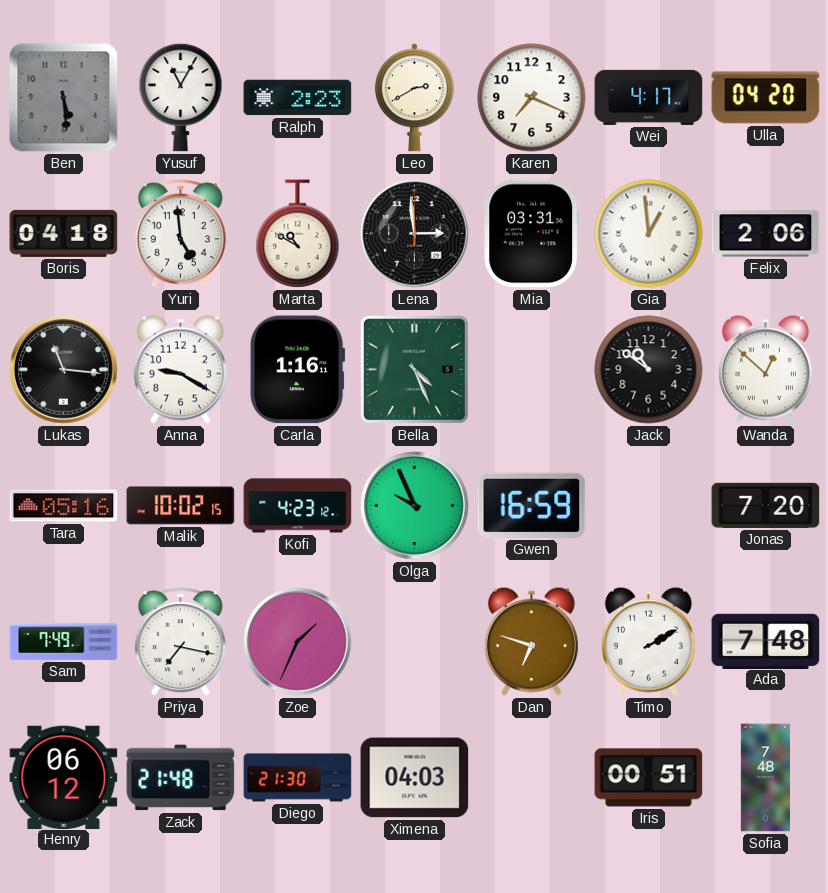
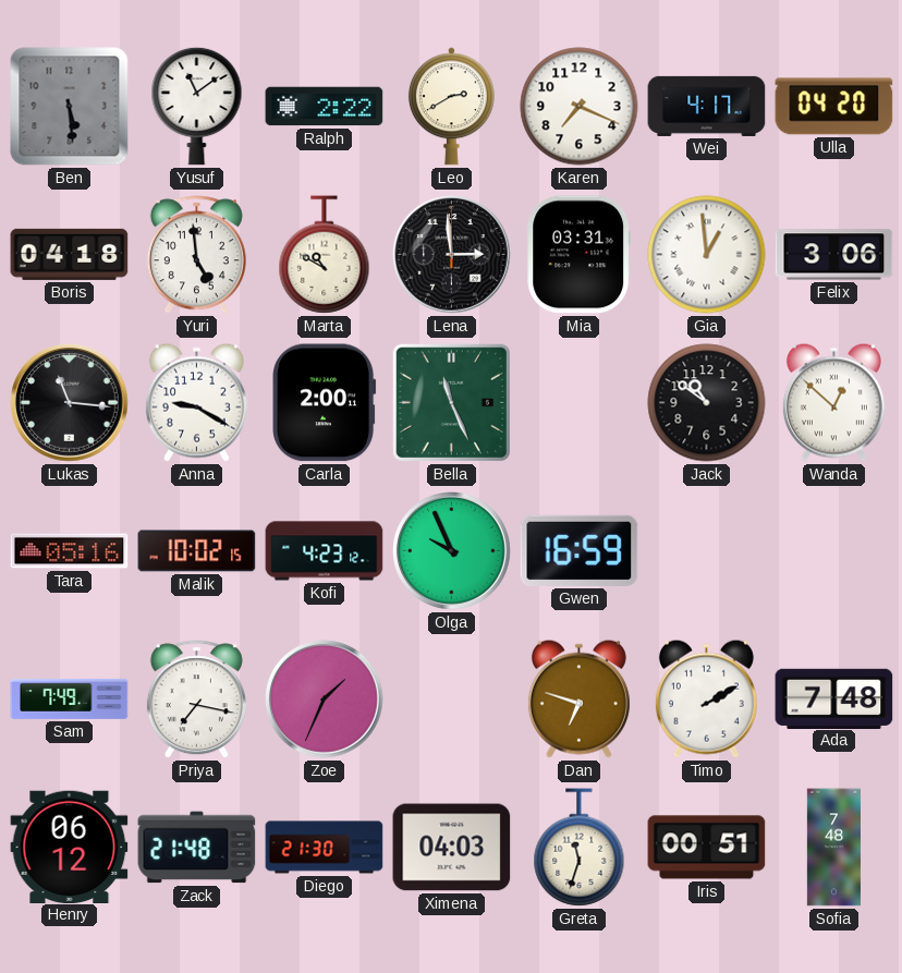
Yusuf: 11:05 -> 11:09
Ralph: 2:23 -> 2:22
Felix: 2:06 -> 3:06
Carla: 1:16 -> 2:00
Bella: 4:26 -> 11:26
Jonas: 7:20 -> none
Greta: none -> 11:33
